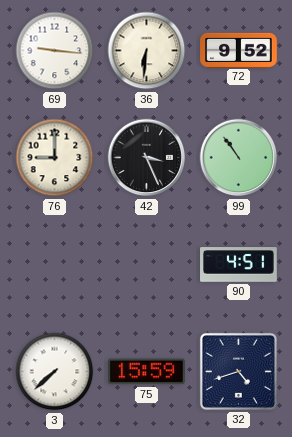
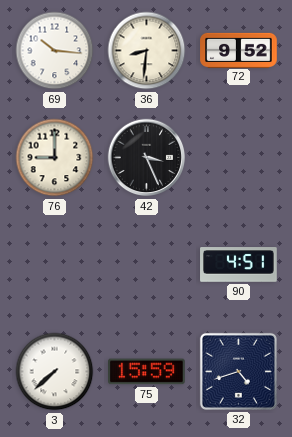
69: 9:16 -> 10:16
36: 6:31 -> 8:31
99: 10:54 -> none
